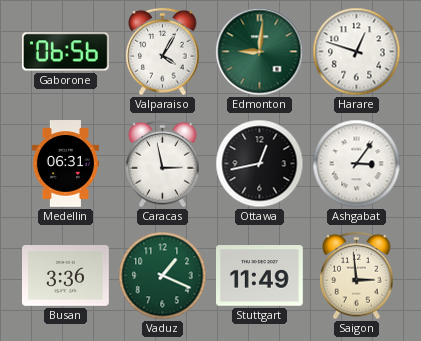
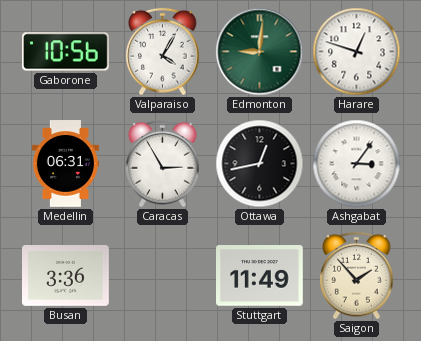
Gaborone: 06:56 -> 10:56
Caracas: 2:58 -> 2:55
Vaduz: 1:19 -> none
Saigon: 2:59 -> 1:53
